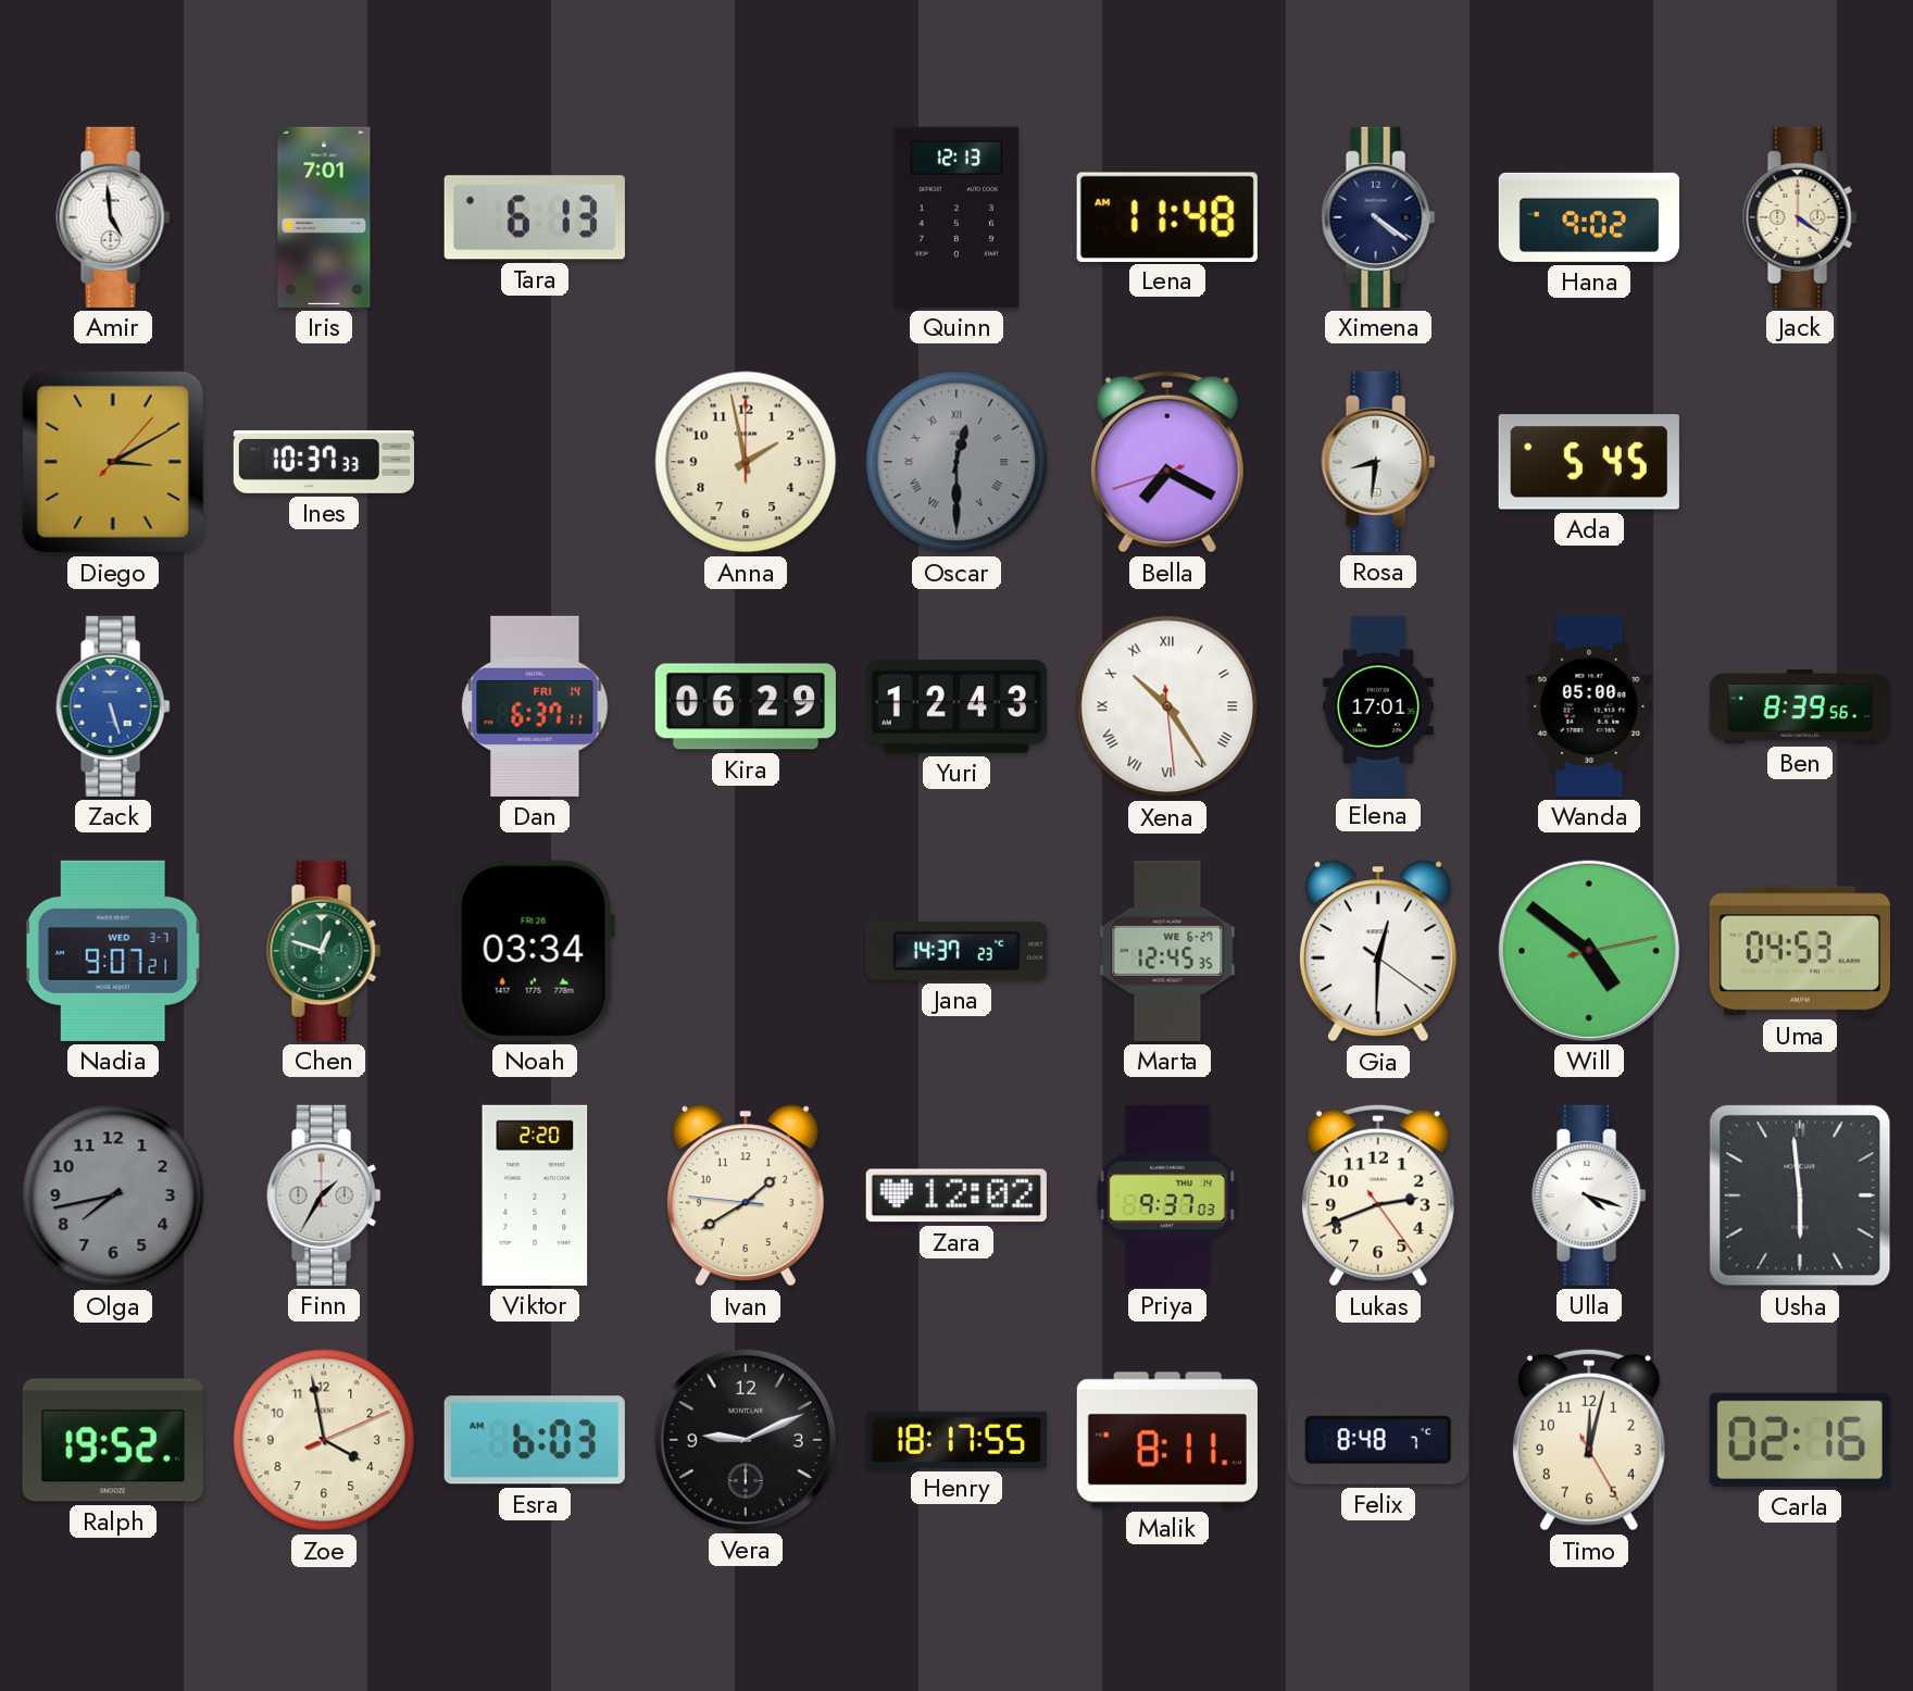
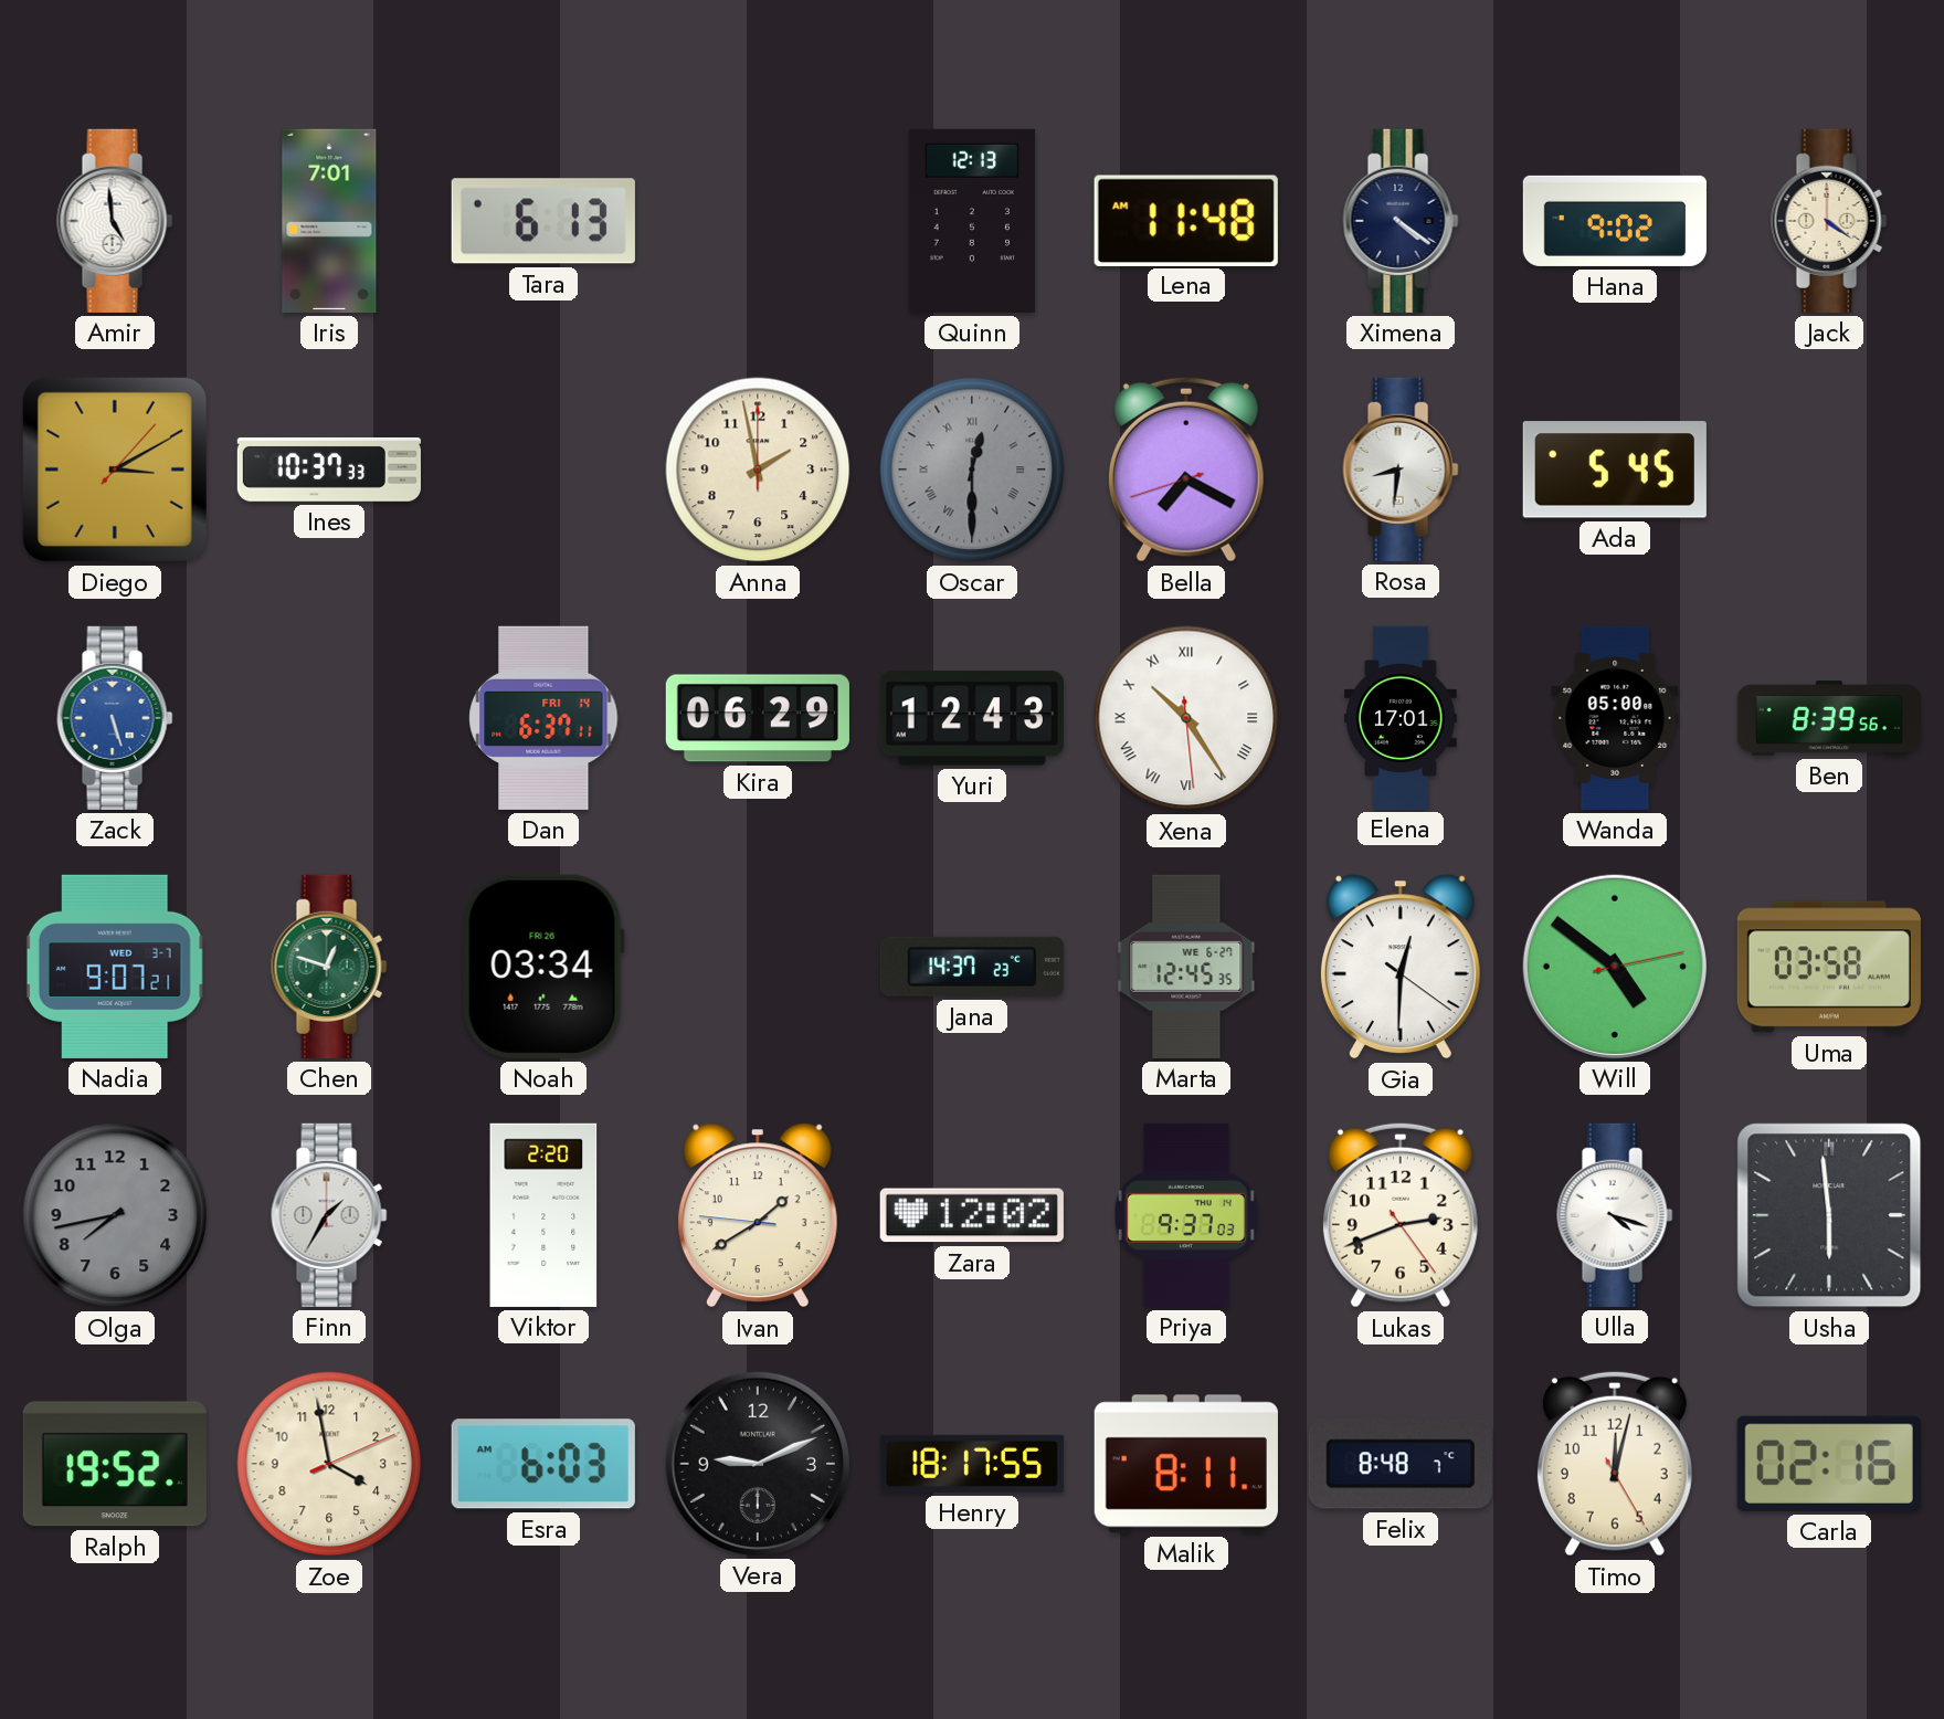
Uma: 04:53 -> 03:58
